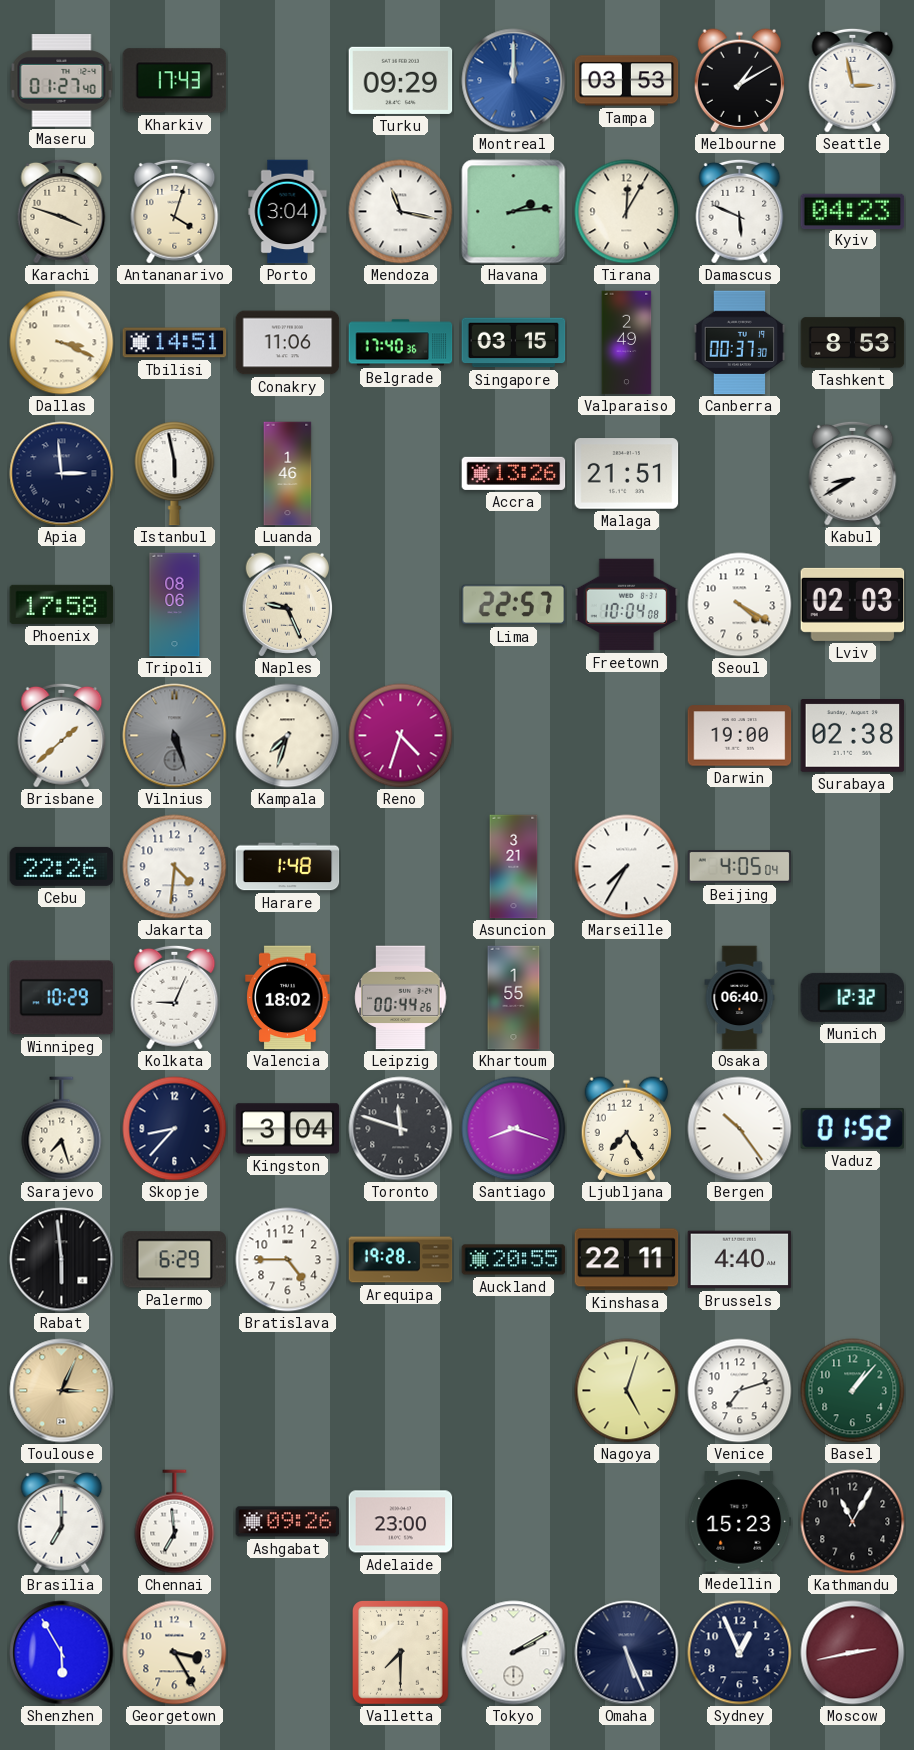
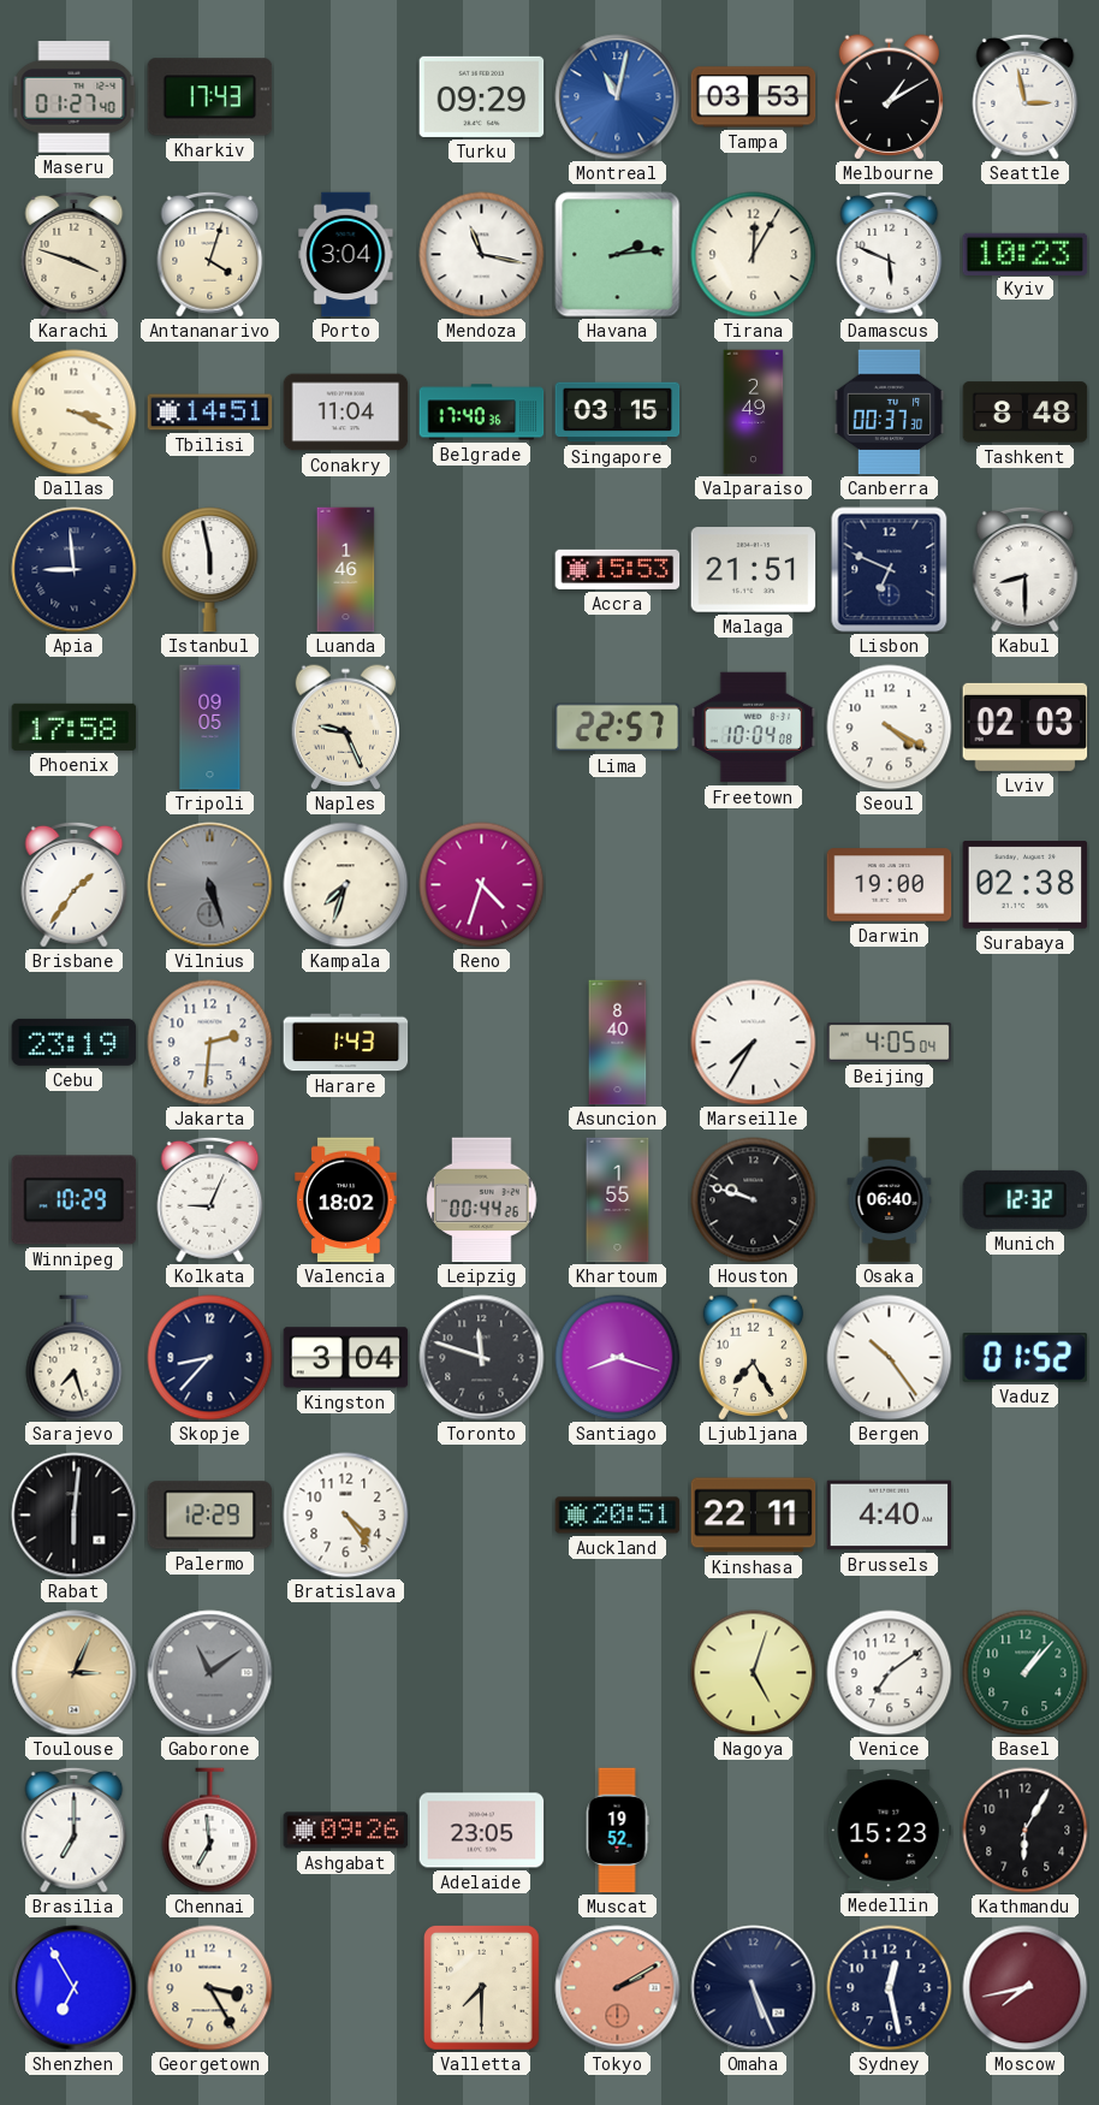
Montreal: 12:00 -> 11:02
Kyiv: 04:23 -> 10:23
Conakry: 11:06 -> 11:04
Tashkent: 8:53 -> 8:48
Apia: 2:59 -> 8:59
Accra: 13:26 -> 15:53
Lisbon: none -> 6:49
Kabul: 8:40 -> 8:30
Tripoli: 08:06 -> 09:05
Brisbane: 1:38 -> 1:36
Cebu: 22:26 -> 23:19
Jakarta: 4:31 -> 2:31
Harare: 1:48 -> 1:43
Asuncion: 3:21 -> 8:40
Houston: none -> 9:48
Rabat: 5:59 -> 6:01
Palermo: 6:29 -> 12:29
Bratislava: 4:45 -> 4:24
Arequipa: 19:28 -> none
Auckland: 20:55 -> 20:51
Gaborone: none -> 11:09
Venice: 7:12 -> 7:09
Adelaide: 23:00 -> 23:05
Muscat: none -> 19:52
Kathmandu: 11:05 -> 6:05
Shenzhen: 5:55 -> 6:55
Tokyo dial: white -> salmon
Sydney: 12:56 -> 12:28
Moscow: 2:43 -> 7:43
